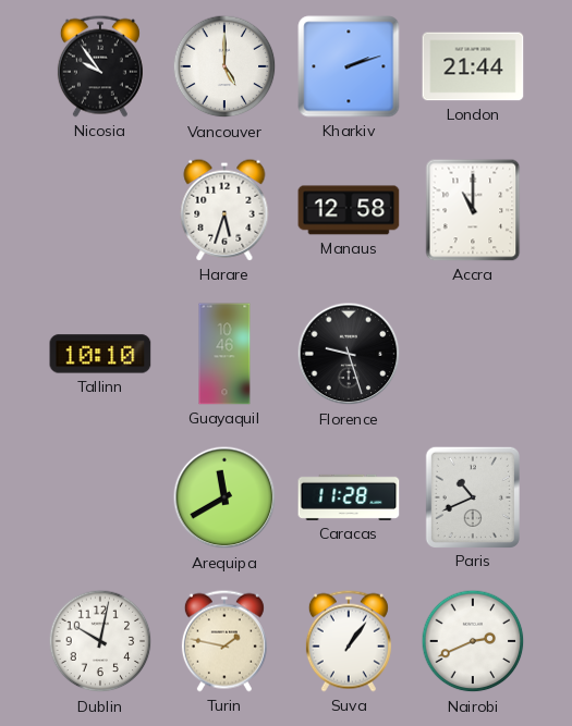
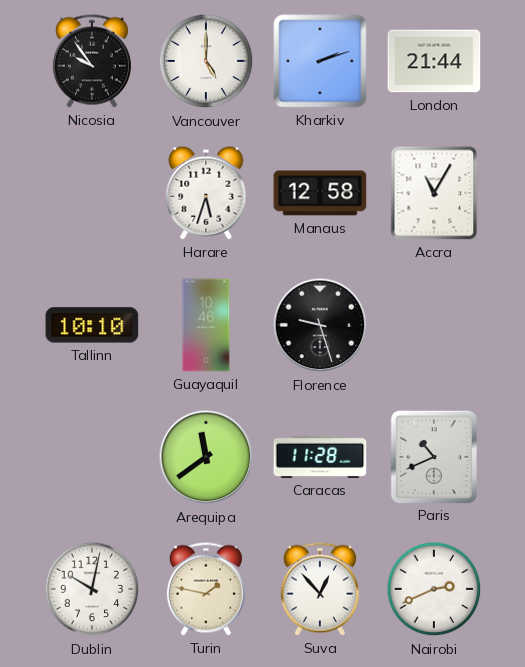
Accra: 11:00 -> 11:05
Arequipa: 11:40 -> 11:39
Suva: 1:06 -> 12:53
